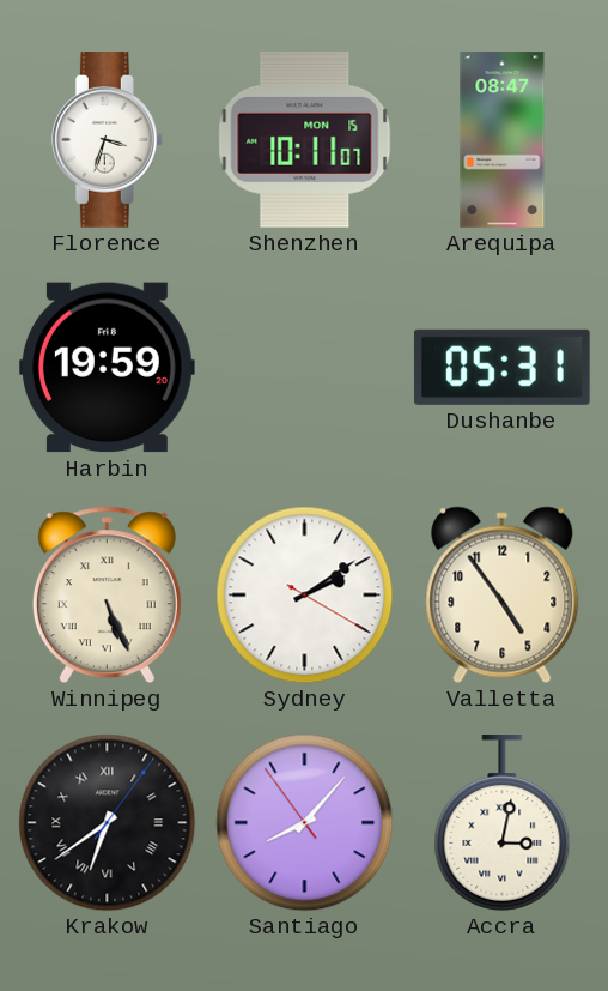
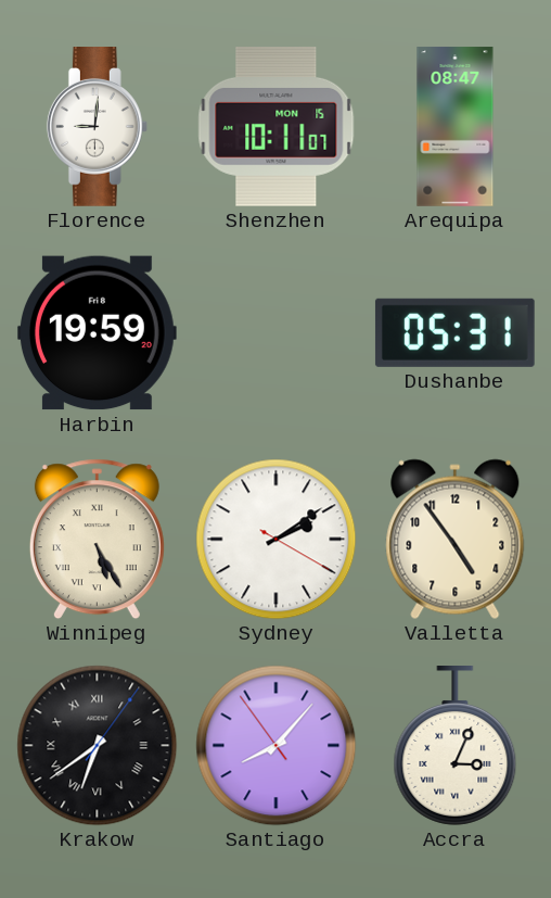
Florence: 3:33 -> 9:01
Winnipeg: 5:26 -> 5:25
Accra: 3:02 -> 3:04
